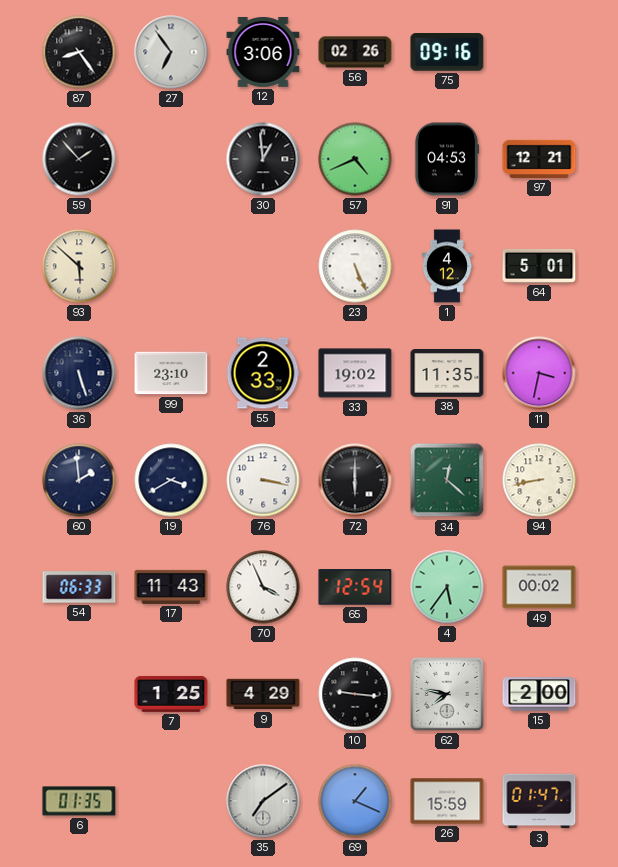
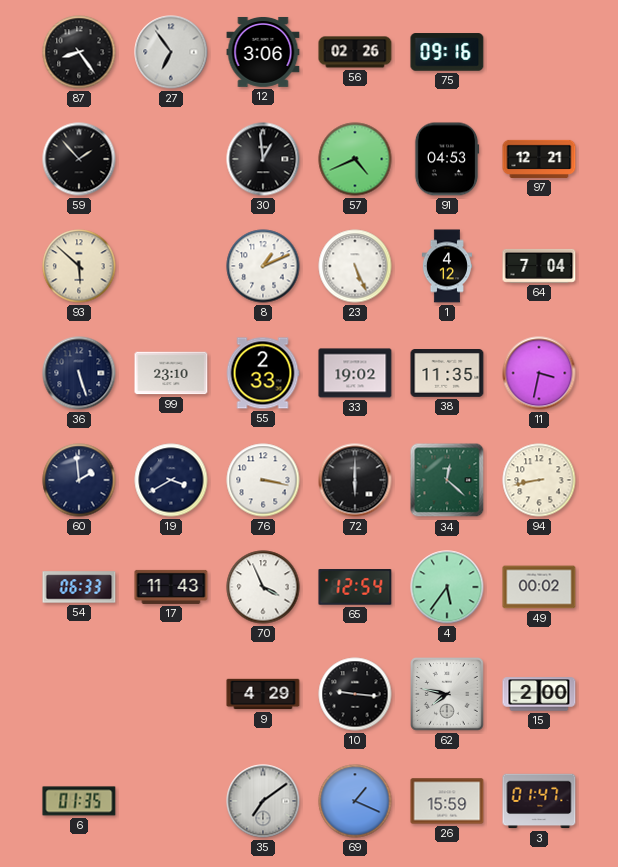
8: none -> 1:11
64: 5:01 -> 7:04
7: 1:25 -> none
